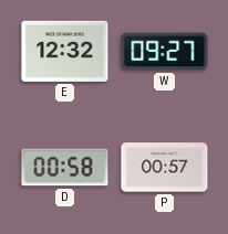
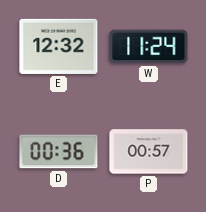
W: 09:27 -> 11:24
D: 00:58 -> 00:36
